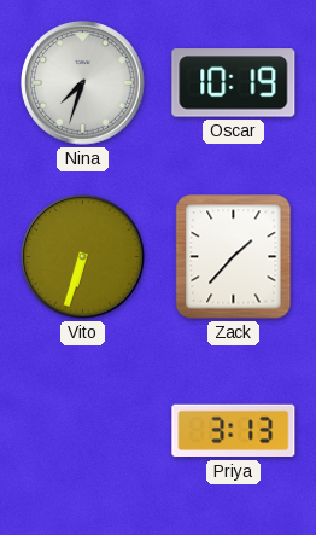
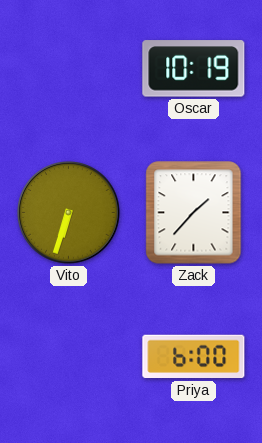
Nina: 7:33 -> none
Priya: 3:13 -> 6:00
